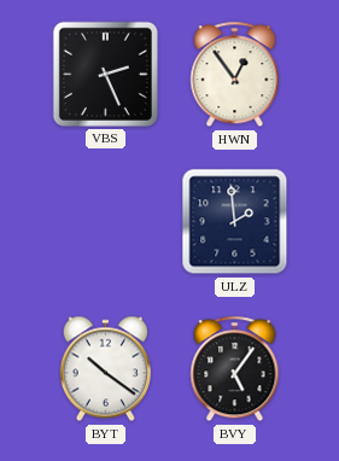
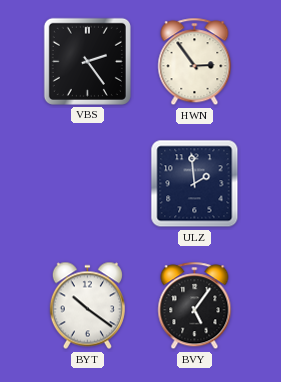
VBS: 2:26 -> 2:24
HWN: 12:54 -> 2:54
